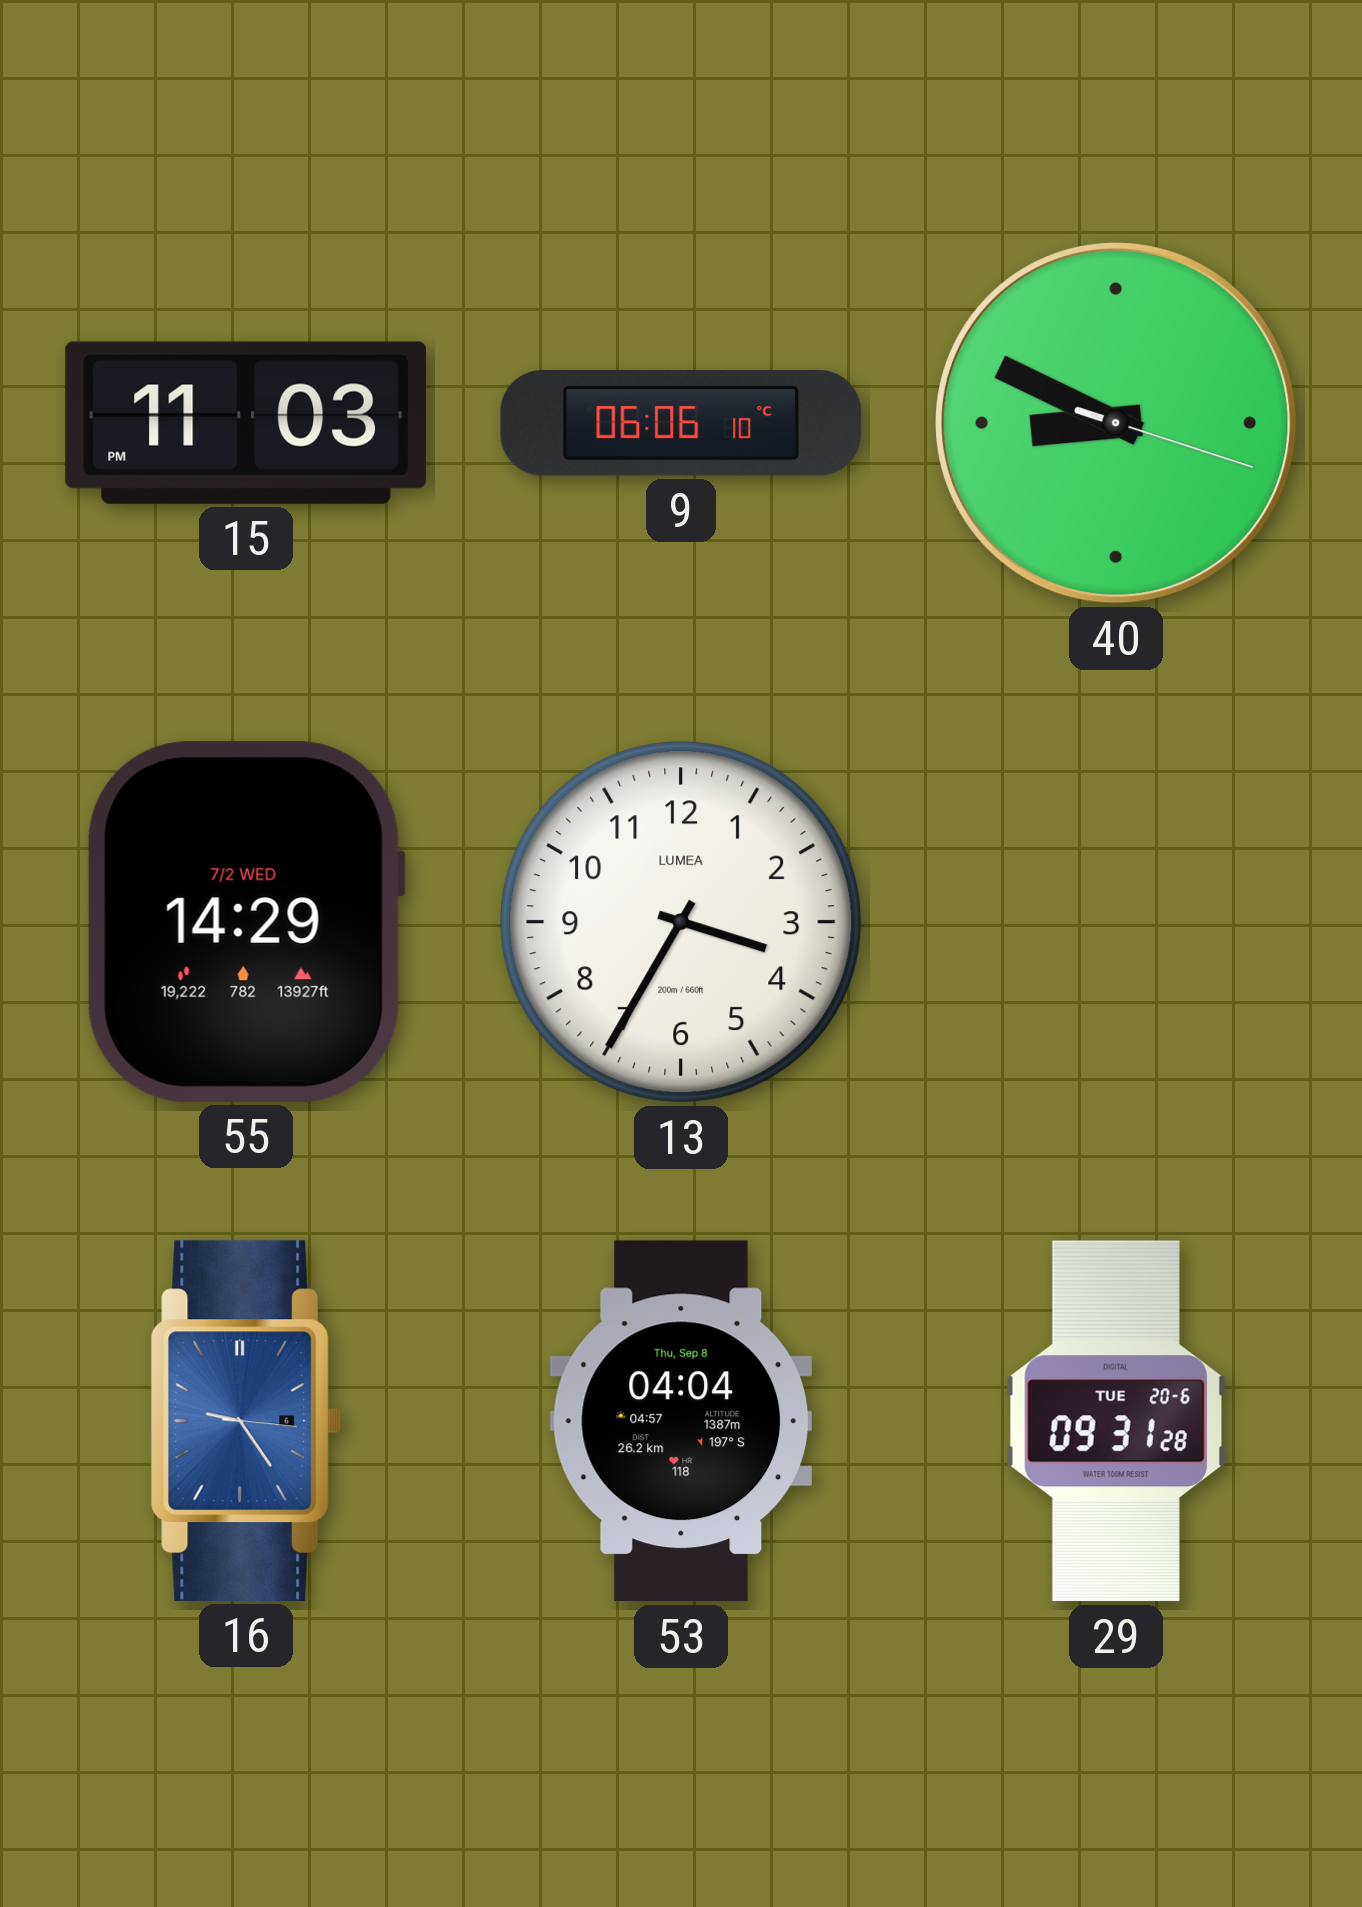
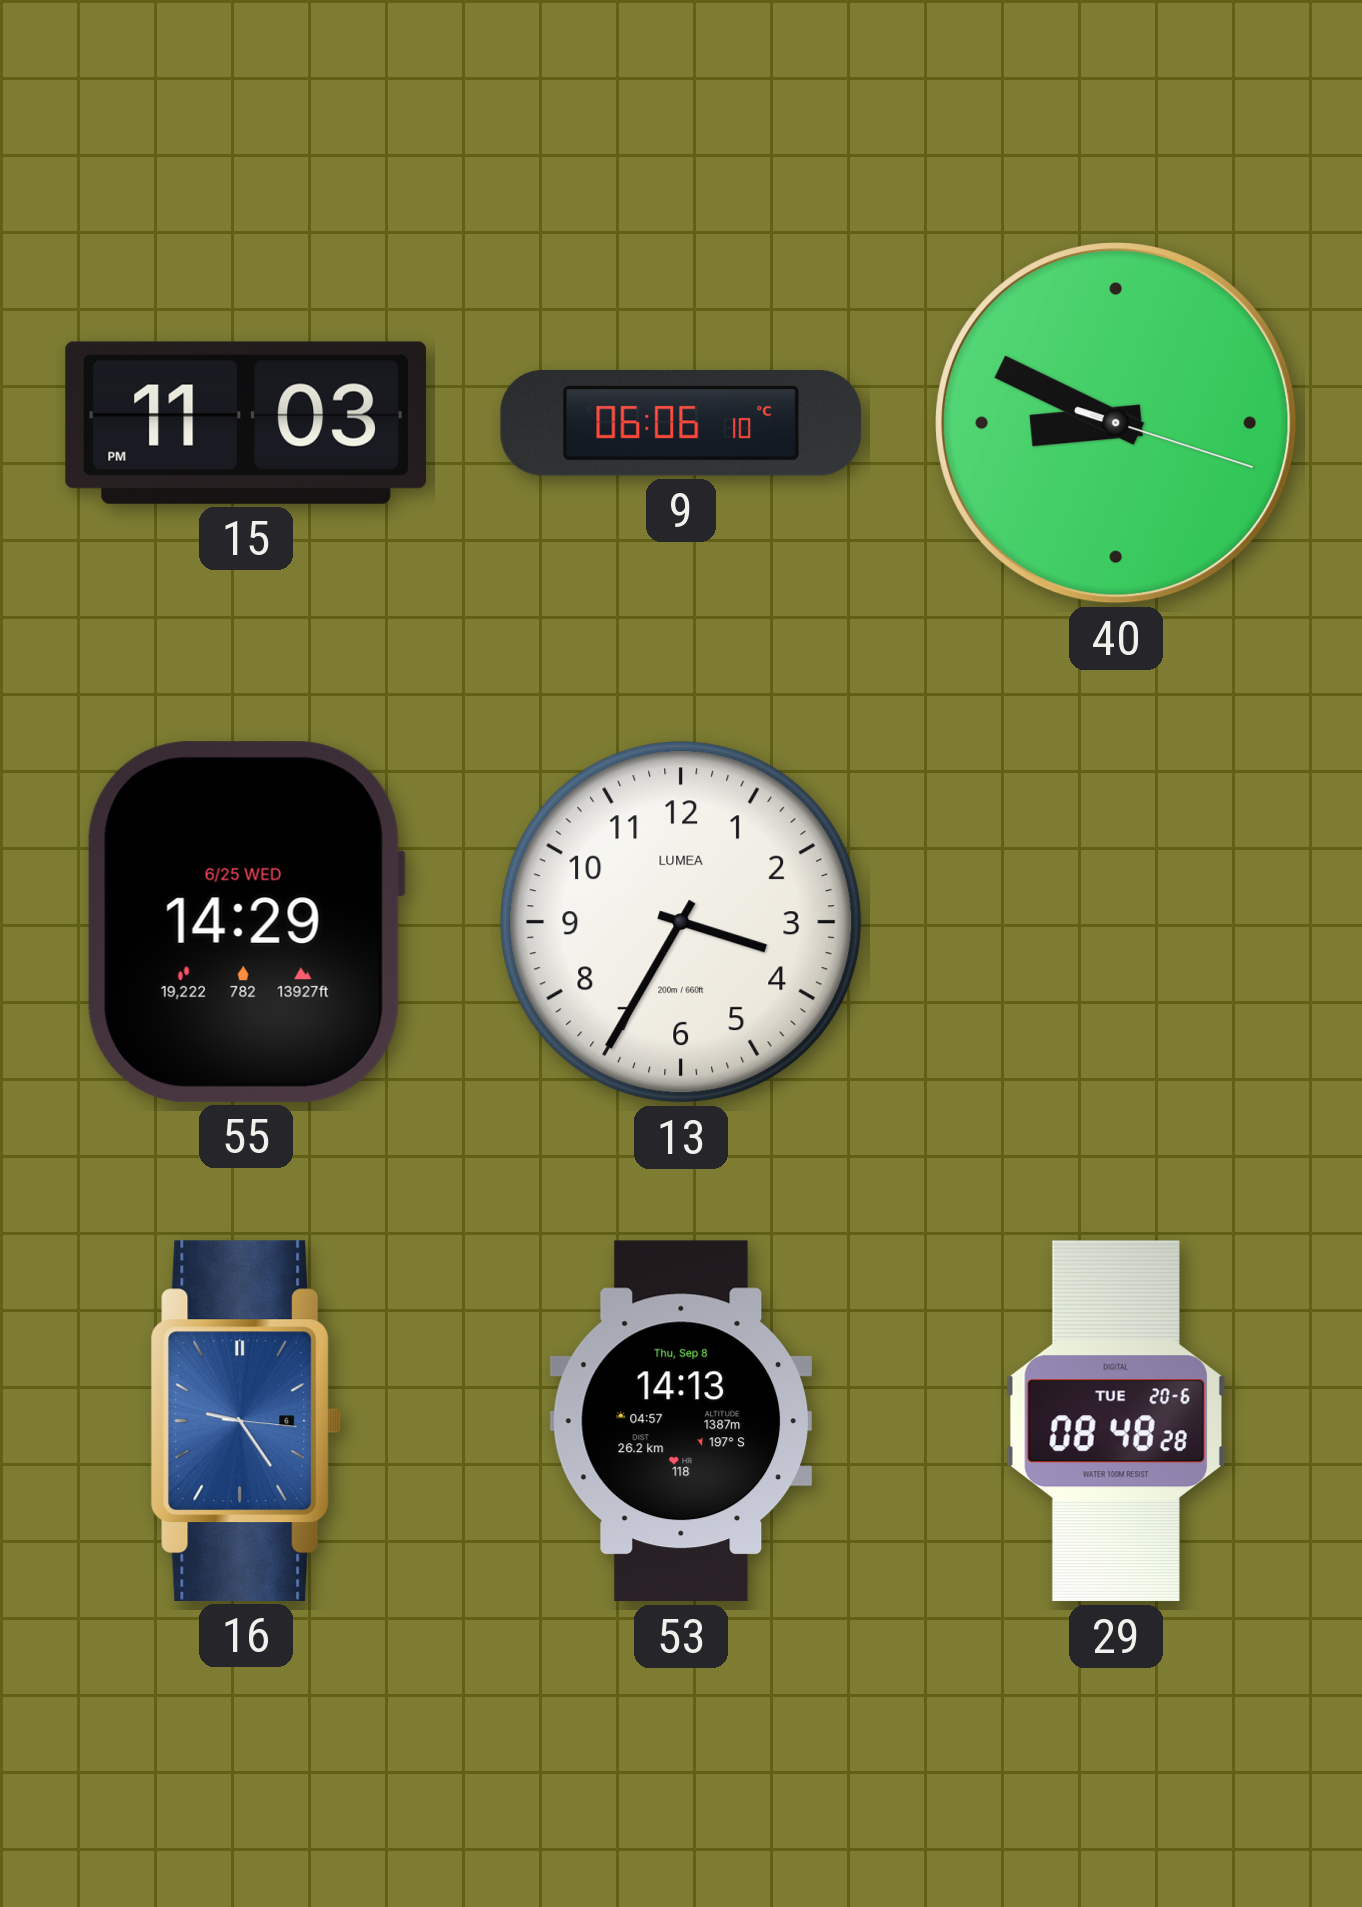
55 date: 7/2 WED -> 6/25 WED
53: 04:04 -> 14:13
29: 09:31 -> 08:48
